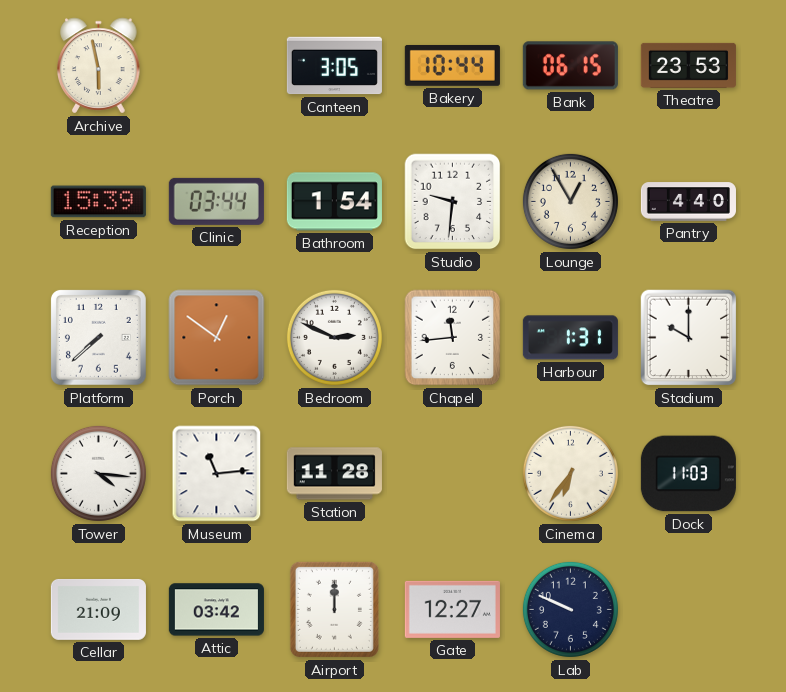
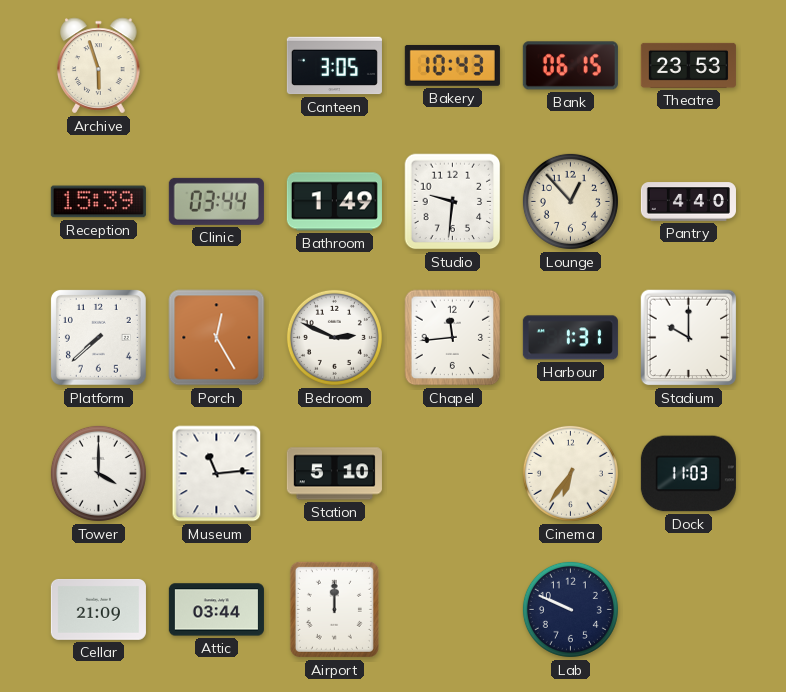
Archive: 5:58 -> 5:57
Bakery: 10:44 -> 10:43
Bathroom: 1:54 -> 1:49
Lounge: 12:55 -> 12:53
Porch: 12:51 -> 12:25
Tower: 4:16 -> 4:00
Station: 11:28 -> 5:10
Attic: 03:42 -> 03:44
Gate: 12:27 -> none
